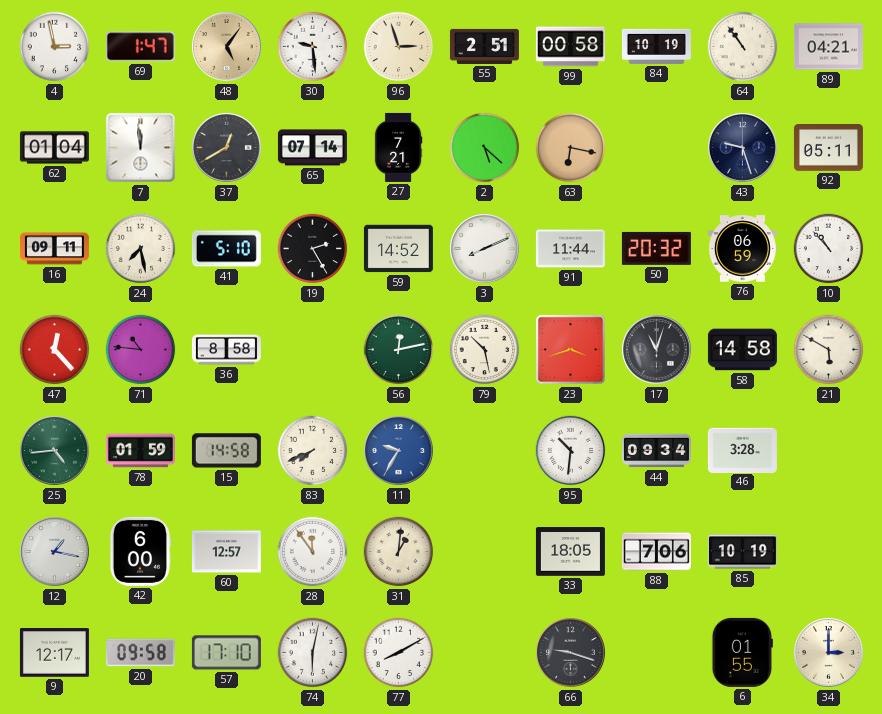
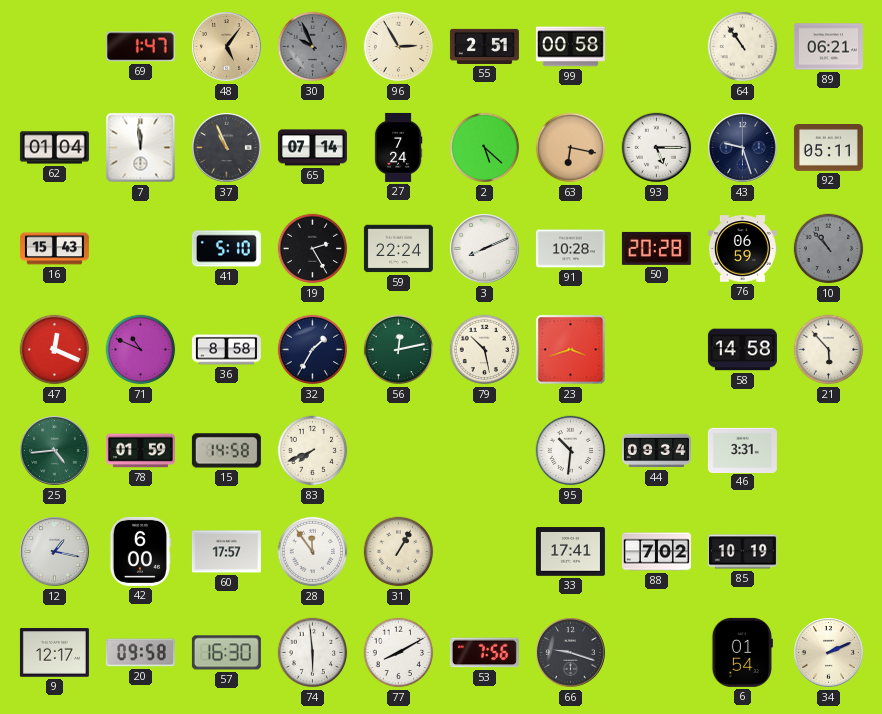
4: 2:58 -> none
30: 9:29 -> 9:56
30 dial: white -> grey
96: 2:57 -> 2:55
84: 10:19 -> none
89: 04:21 -> 06:21
37: 12:40 -> 10:56
27: 7:21 -> 7:24
93: none -> 5:15
16: 09:11 -> 15:43
24: 7:28 -> none
59: 14:52 -> 22:24
91: 11:44 -> 10:28
50: 20:32 -> 20:28
10 dial: white -> grey
47: 12:23 -> 12:19
71: 10:46 -> 10:49
32: none -> 1:35
17: 11:03 -> none
21: 5:50 -> 5:53
11: 9:35 -> none
46: 3:28 -> 3:31
60: 12:57 -> 17:57
31: 1:01 -> 1:05
33: 18:05 -> 17:41
88: 7:06 -> 7:02
57: 17:10 -> 16:30
74: 6:02 -> 5:59
53: none -> 7:56
6: 01:55 -> 01:54
34: 3:00 -> 2:11
